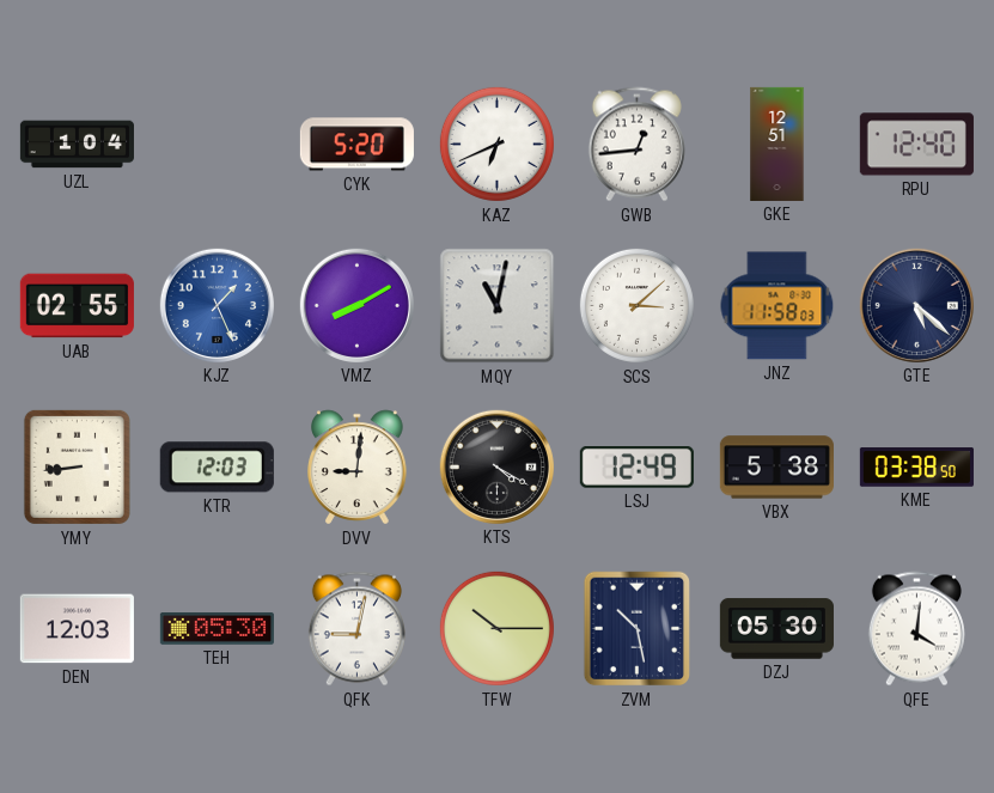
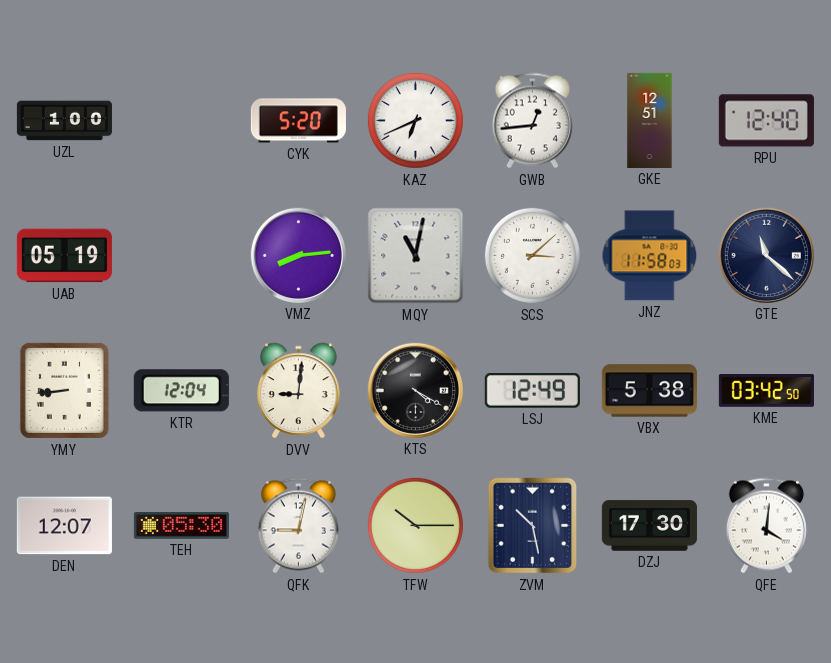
UZL: 1:04 -> 1:00
UAB: 02:55 -> 05:19
KJZ: 1:26 -> none
VMZ: 8:10 -> 8:14
GTE: 5:22 -> 11:22
KTR: 12:03 -> 12:04
KME: 03:38 -> 03:42
DEN: 12:03 -> 12:07
DZJ: 05:30 -> 17:30
